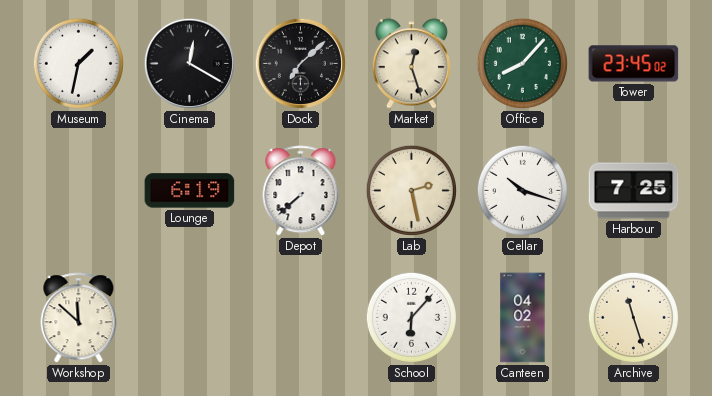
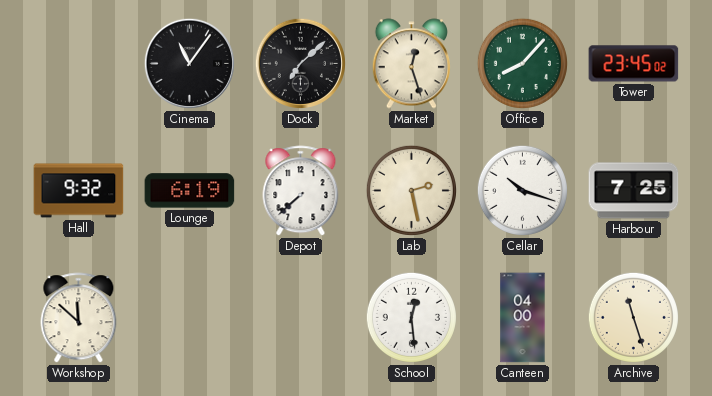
Museum: 1:32 -> none
Cinema: 12:20 -> 11:06
Hall: none -> 9:32
School: 6:07 -> 12:29
Canteen: 04:02 -> 04:00
